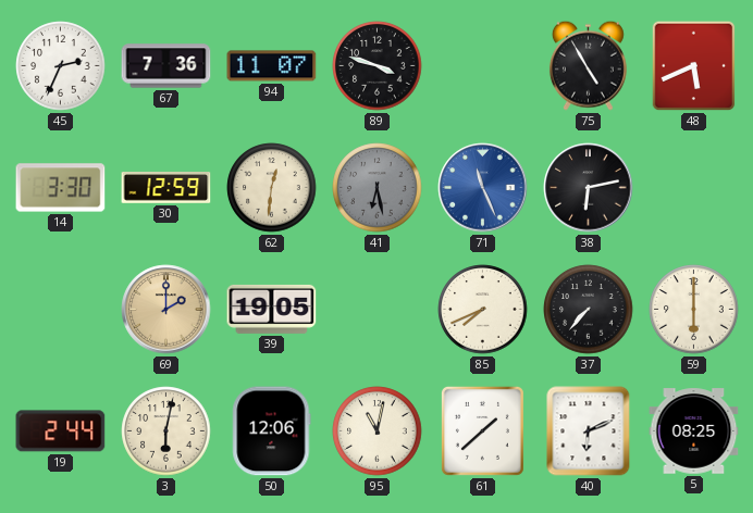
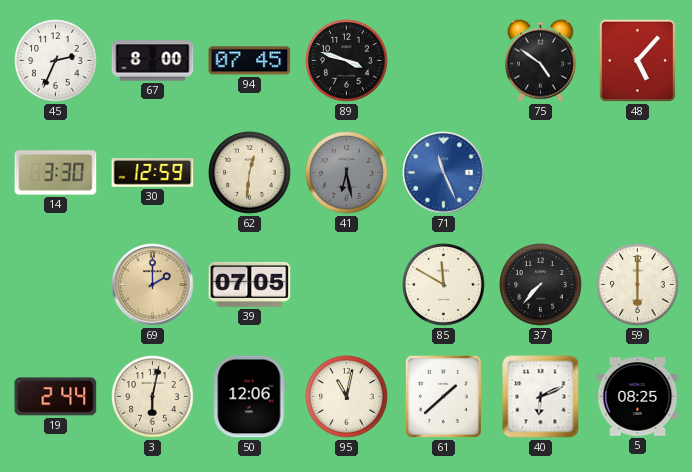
67: 7:36 -> 8:00
94: 11:07 -> 07:45
75: 4:55 -> 4:51
48: 5:41 -> 5:07
38: 6:13 -> none
39: 19:05 -> 07:05
85: 7:41 -> 11:50
